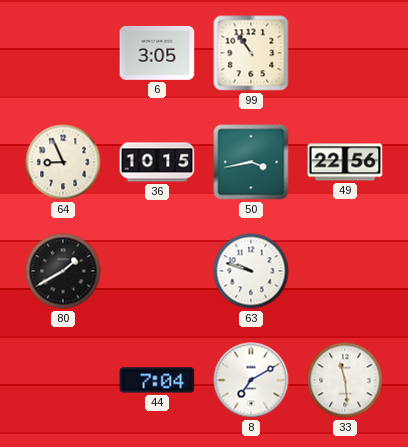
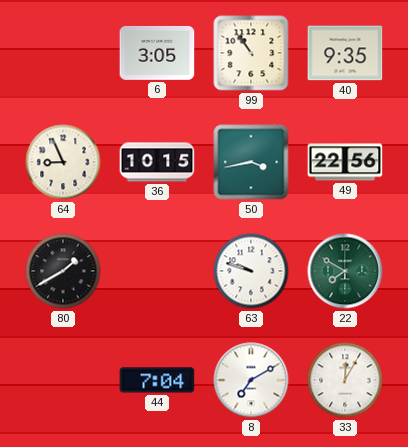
40: none -> 9:35
22: none -> 7:50
33: 11:29 -> 12:05
